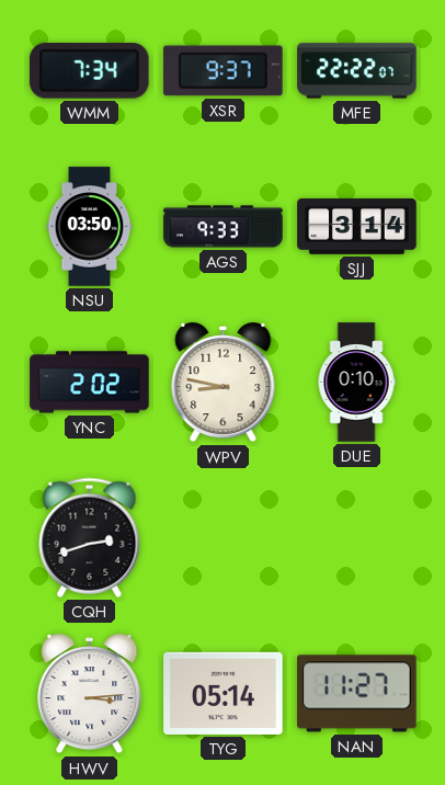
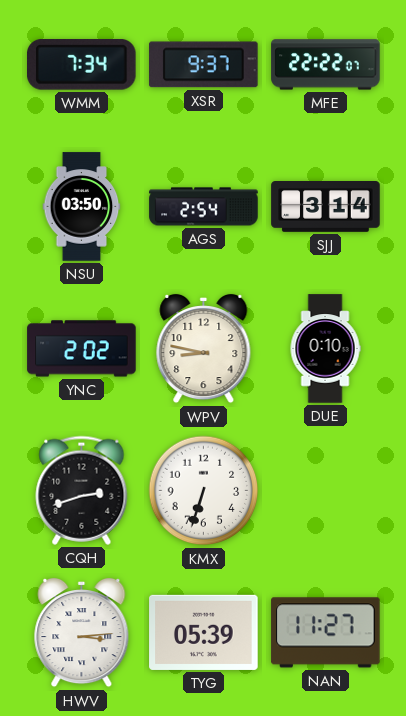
AGS: 9:33 -> 2:54
KMX: none -> 6:33
TYG: 05:14 -> 05:39
